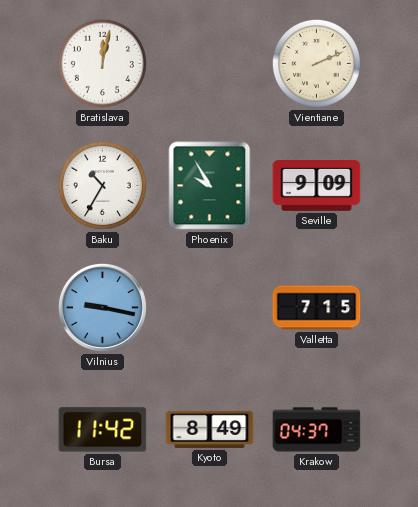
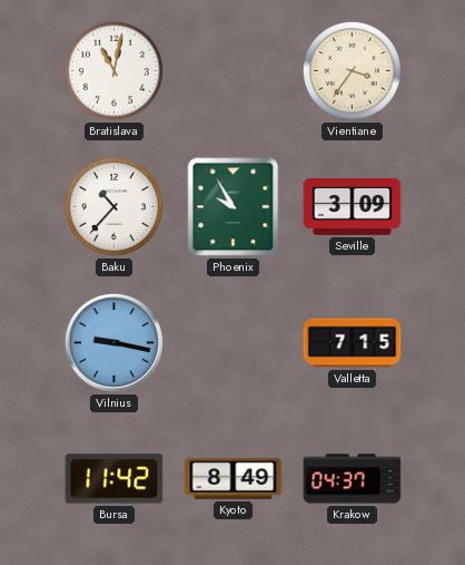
Bratislava: 12:02 -> 11:02
Vientiane: 2:11 -> 3:36
Baku: 10:35 -> 10:37
Seville: 9:09 -> 3:09
